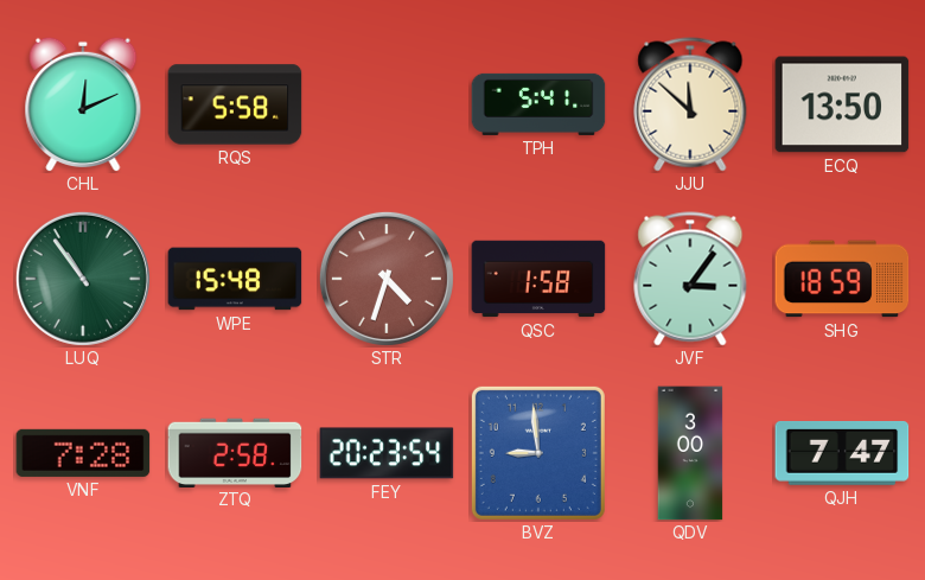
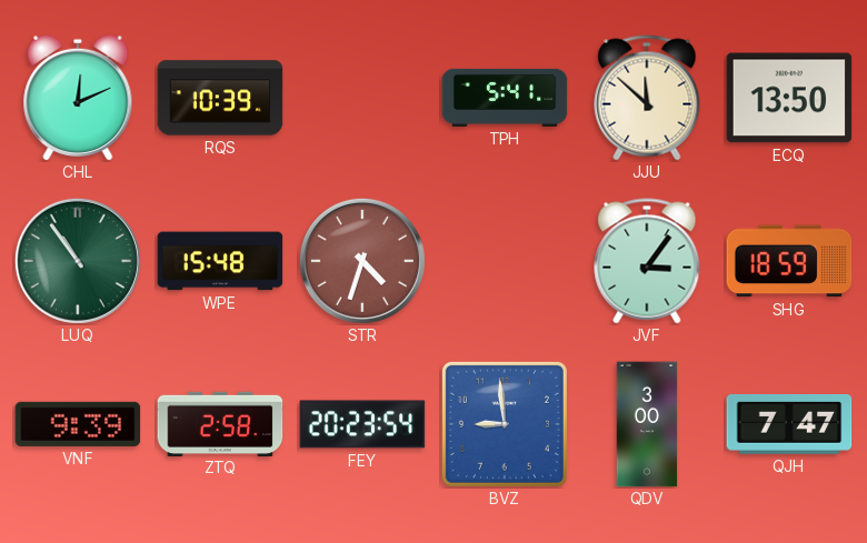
RQS: 5:58 -> 10:39
QSC: 1:58 -> none
VNF: 7:28 -> 9:39
